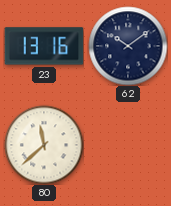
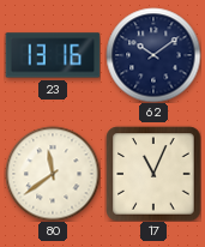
80: 11:38 -> 11:39
17: none -> 11:04
